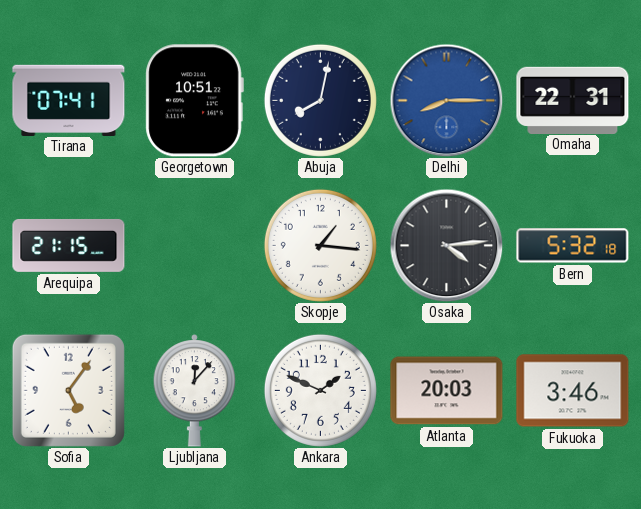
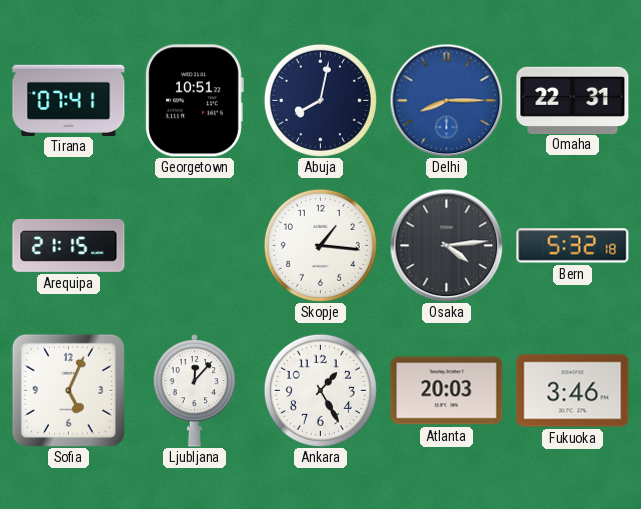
Sofia: 5:06 -> 5:04
Ankara: 1:49 -> 1:25
